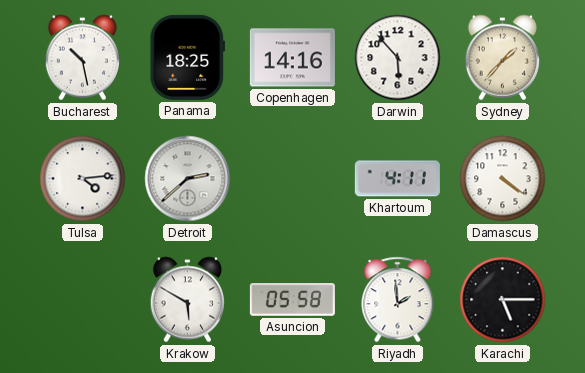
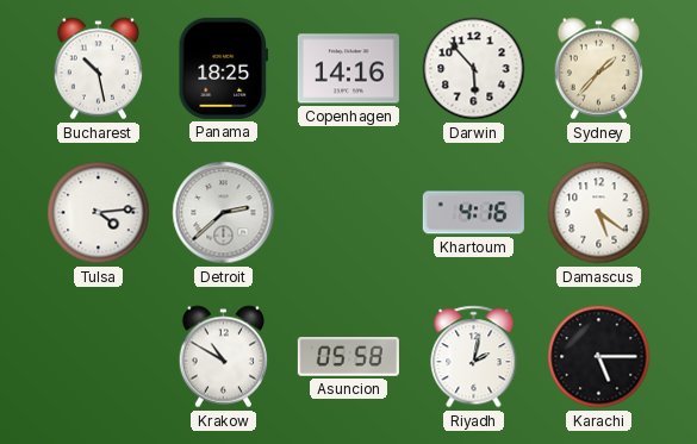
Khartoum: 4:11 -> 4:16
Damascus: 4:21 -> 5:21
Krakow: 5:50 -> 10:50
Riyadh: 1:59 -> 2:02
